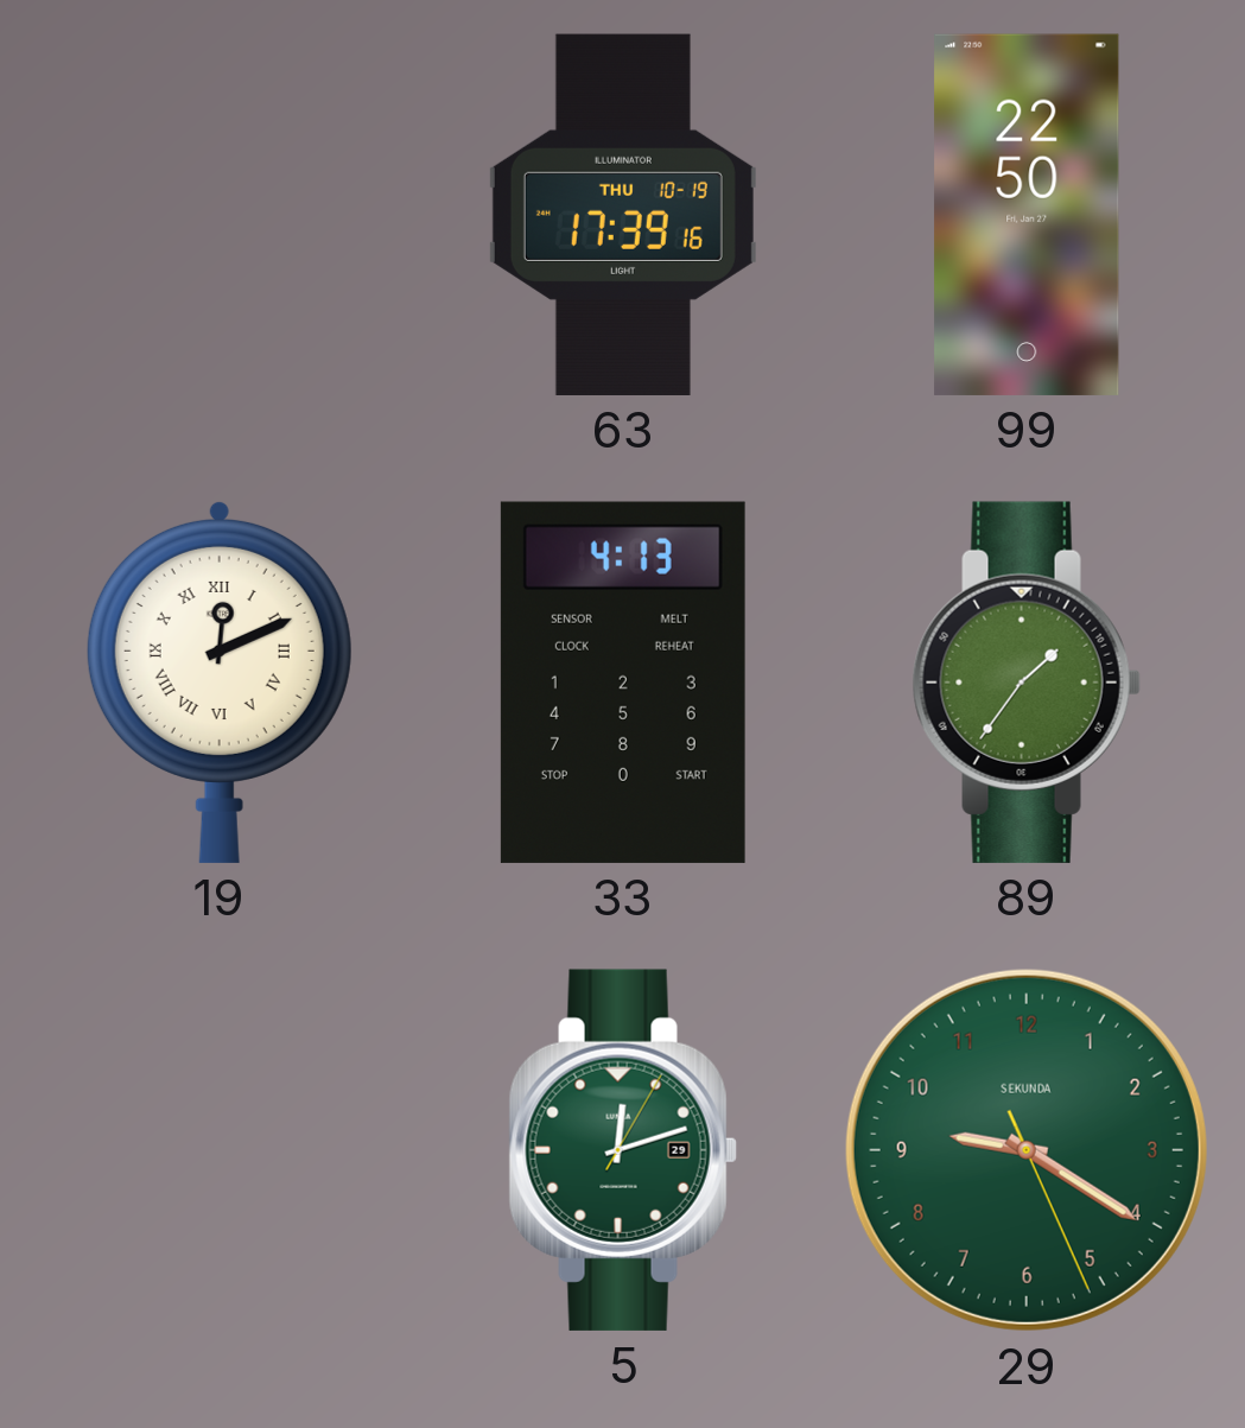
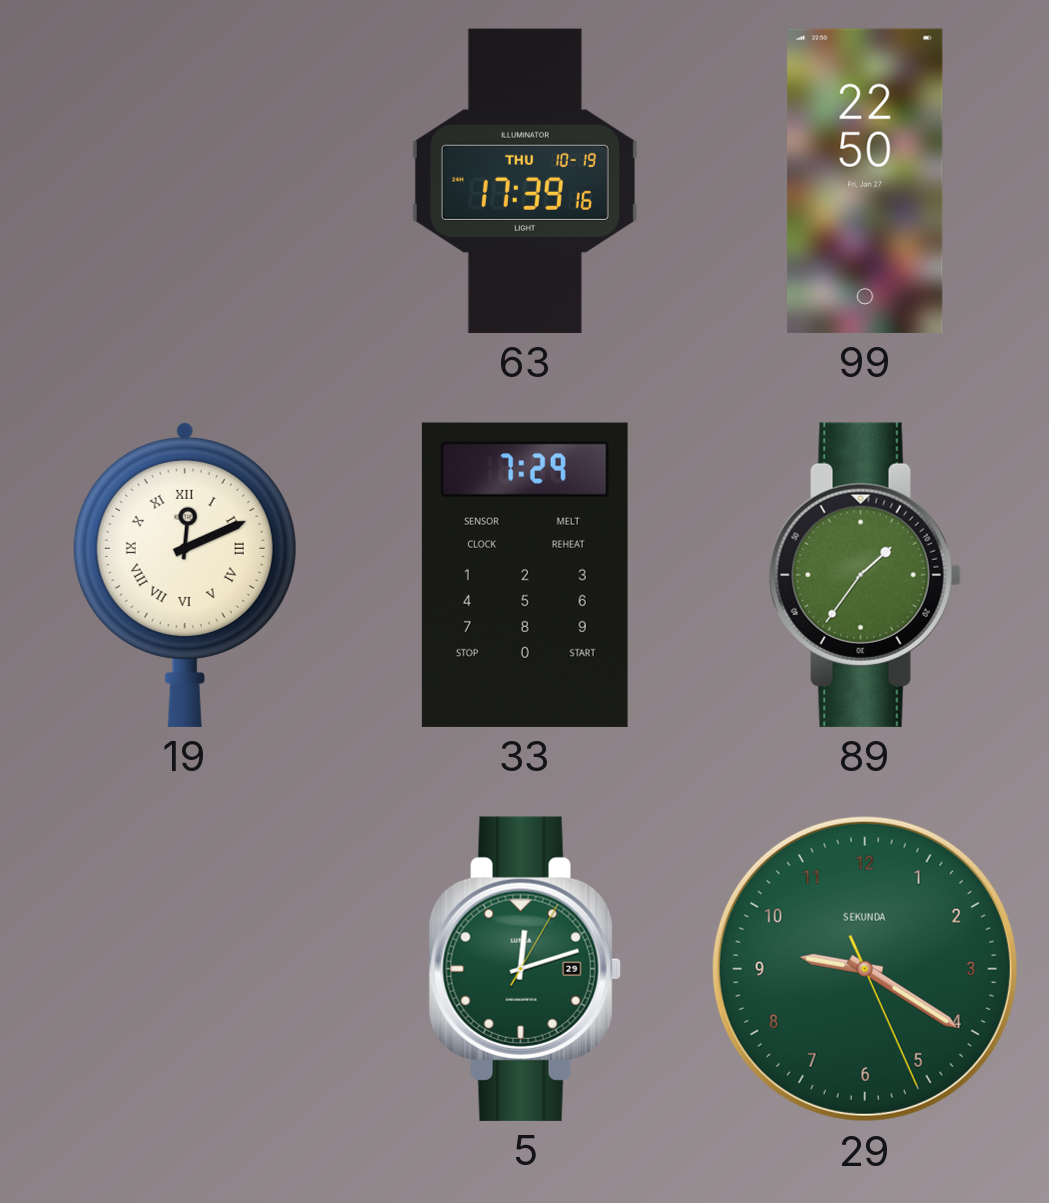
33: 4:13 -> 7:29
